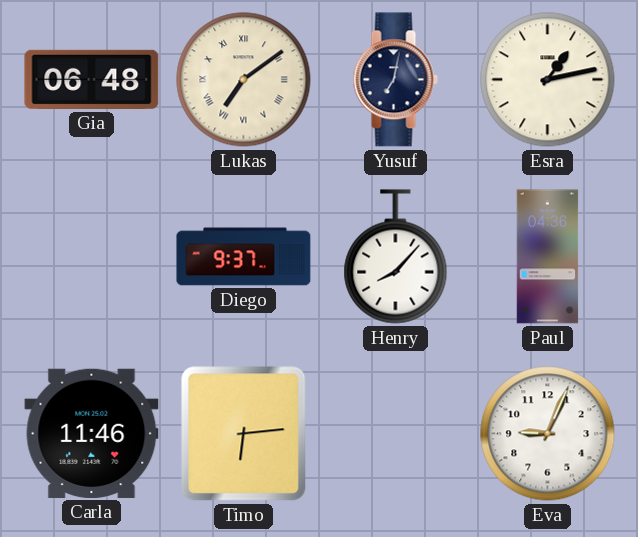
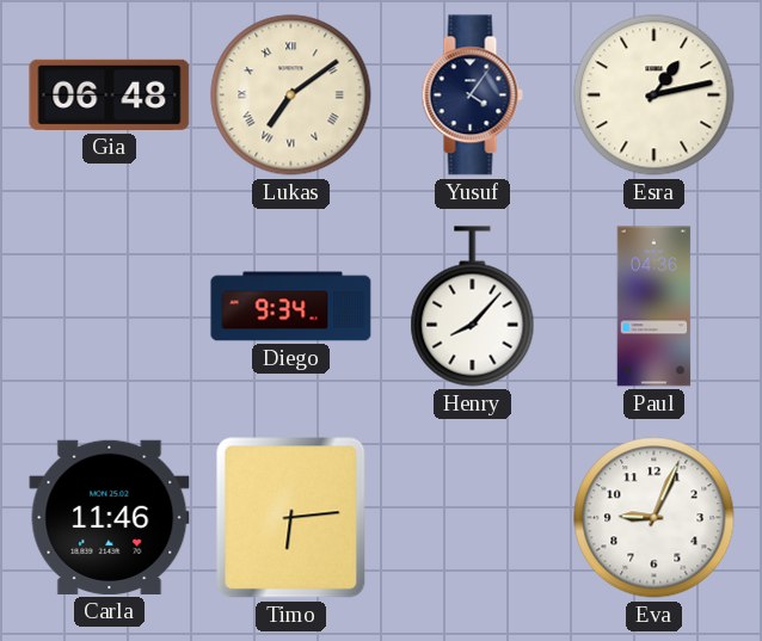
Yusuf: 7:02 -> 4:06
Diego: 9:37 -> 9:34
